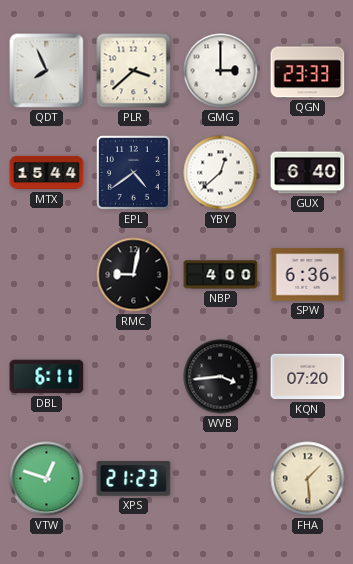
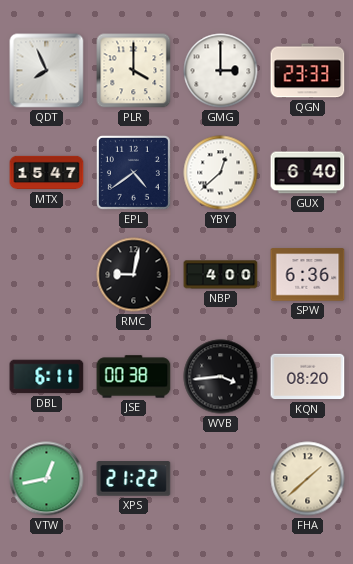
PLR: 3:38 -> 4:00
MTX: 15:44 -> 15:47
JSE: none -> 00:38
KQN: 07:20 -> 08:20
VTW: 12:48 -> 12:43
XPS: 21:23 -> 21:22
FHA: 1:29 -> 1:38
